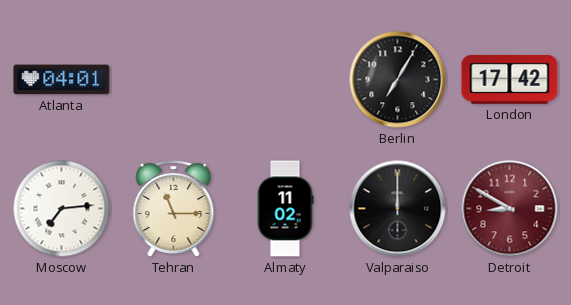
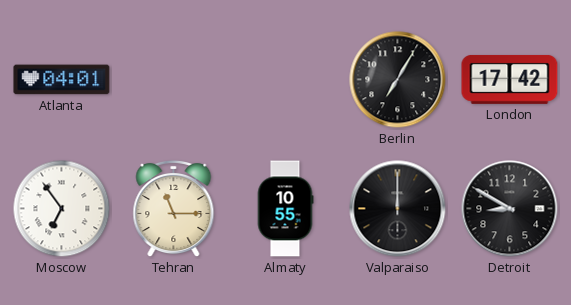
Moscow: 7:14 -> 6:54
Almaty: 11:02 -> 10:55
Detroit dial: burgundy -> black
